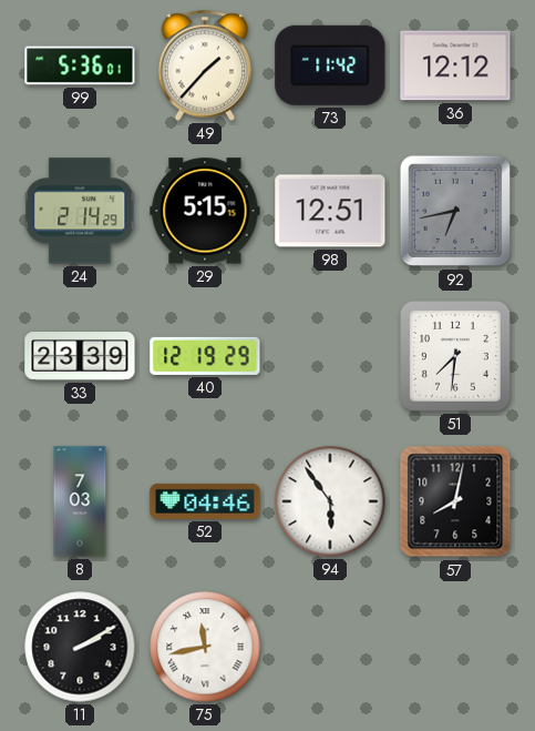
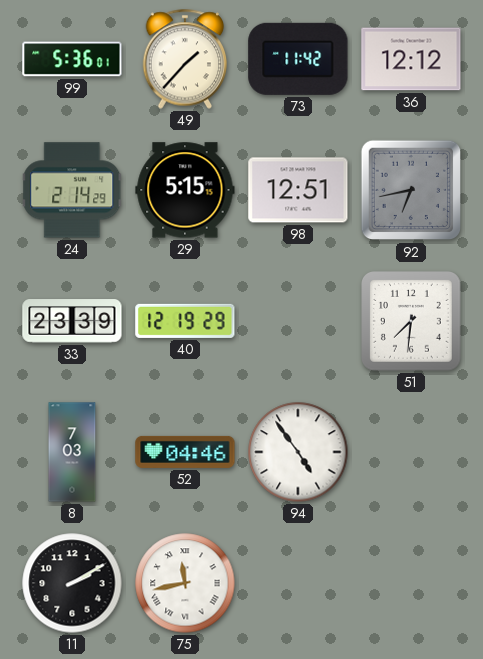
94: 5:54 -> 4:54
57: 8:02 -> none
